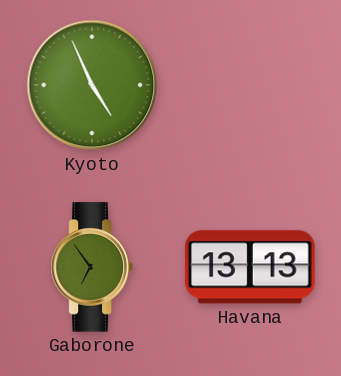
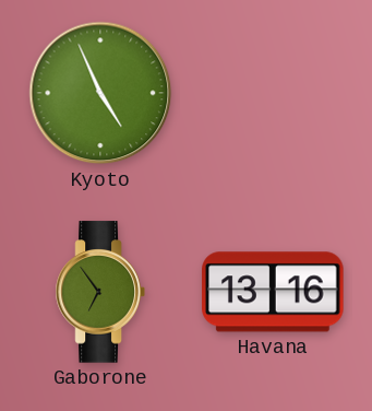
Havana: 13:13 -> 13:16
